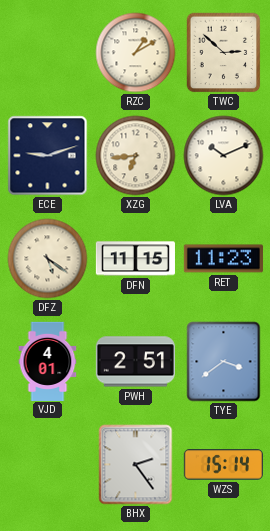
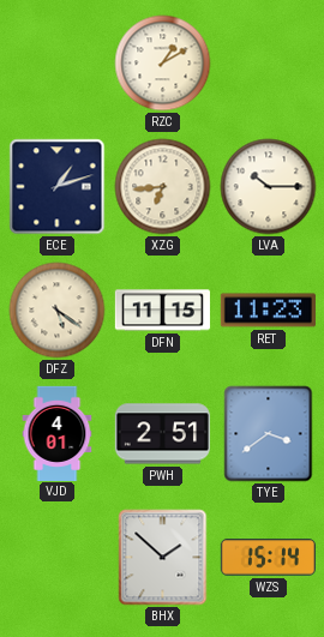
TWC: 2:52 -> none
ECE: 9:12 -> 1:12
LVA: 10:11 -> 10:15
BHX: 2:24 -> 1:52
